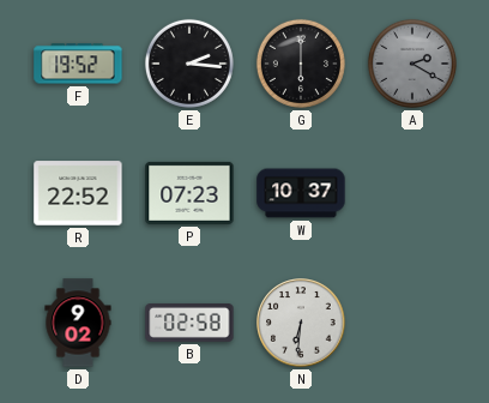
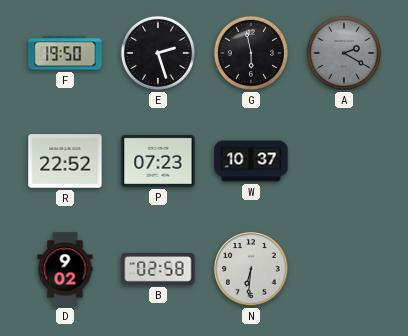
F: 19:52 -> 19:50
E: 2:16 -> 2:27
G: 6:00 -> 5:58
